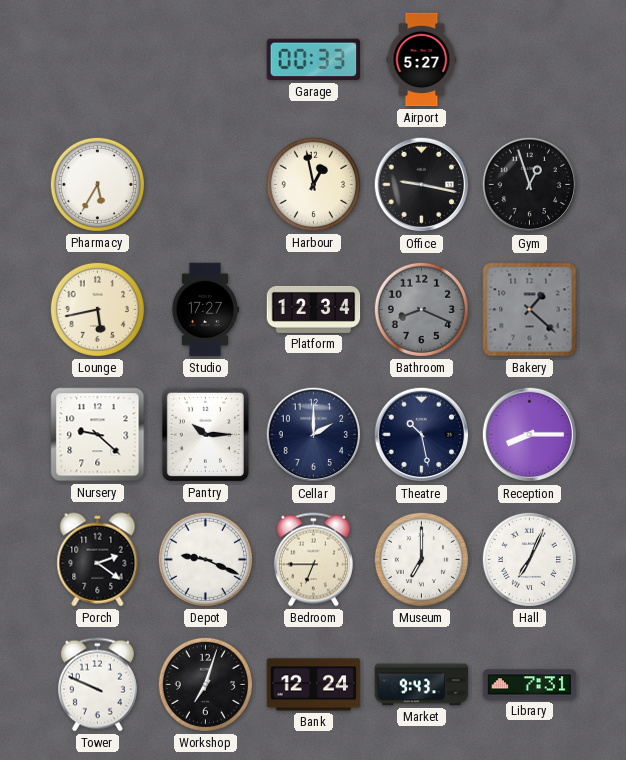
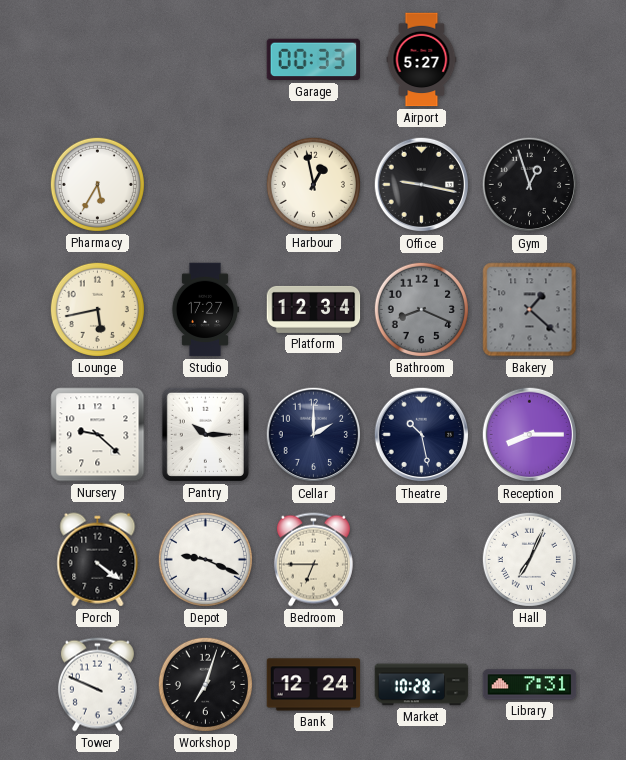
Porch: 2:21 -> 4:21
Museum: 7:00 -> none
Market: 9:43 -> 10:28
